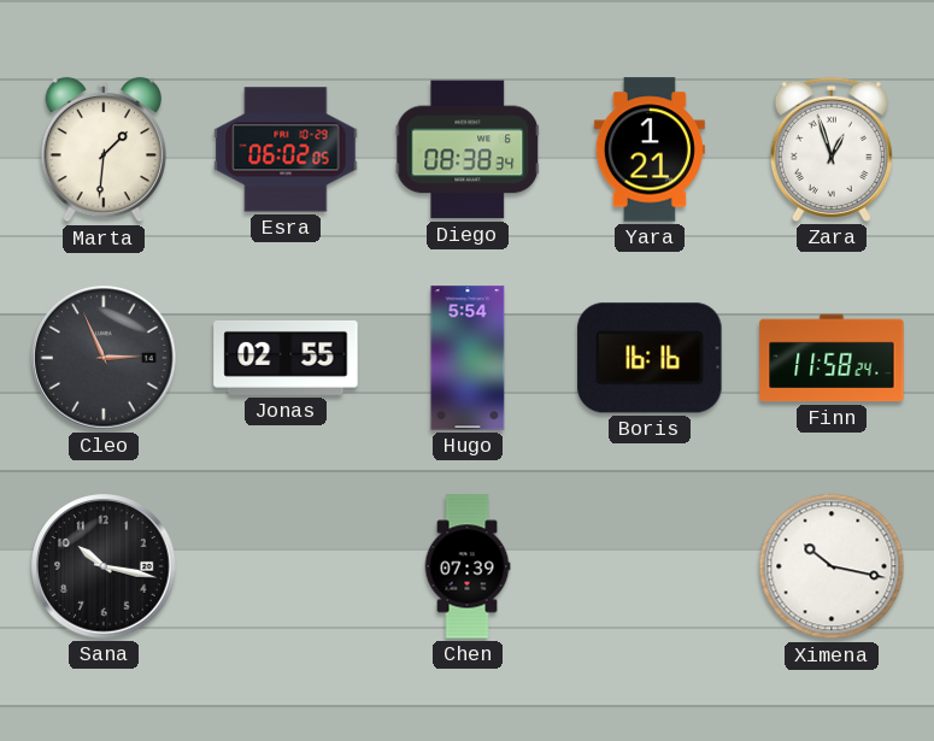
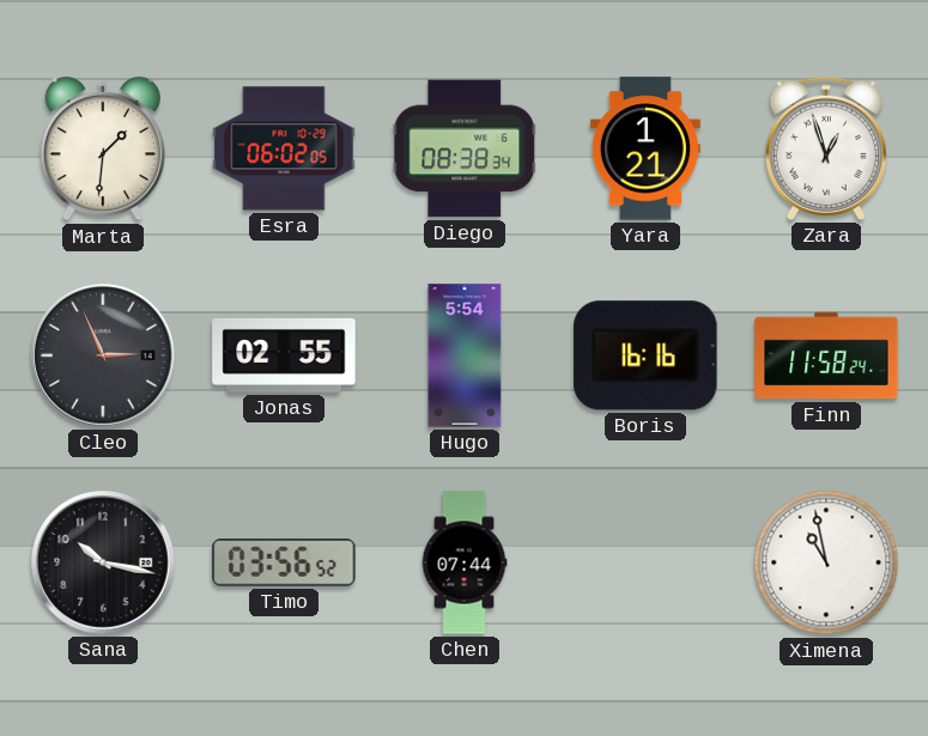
Timo: none -> 03:56
Chen: 07:39 -> 07:44
Ximena: 10:17 -> 10:58
